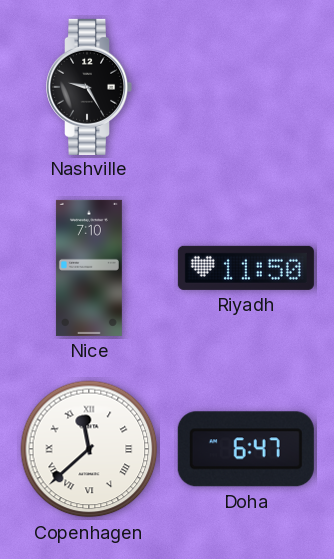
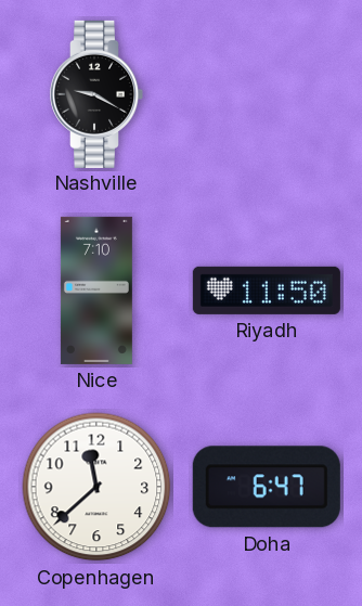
Nashville: 9:25 -> 9:20
Copenhagen numerals: Roman -> Arabic
